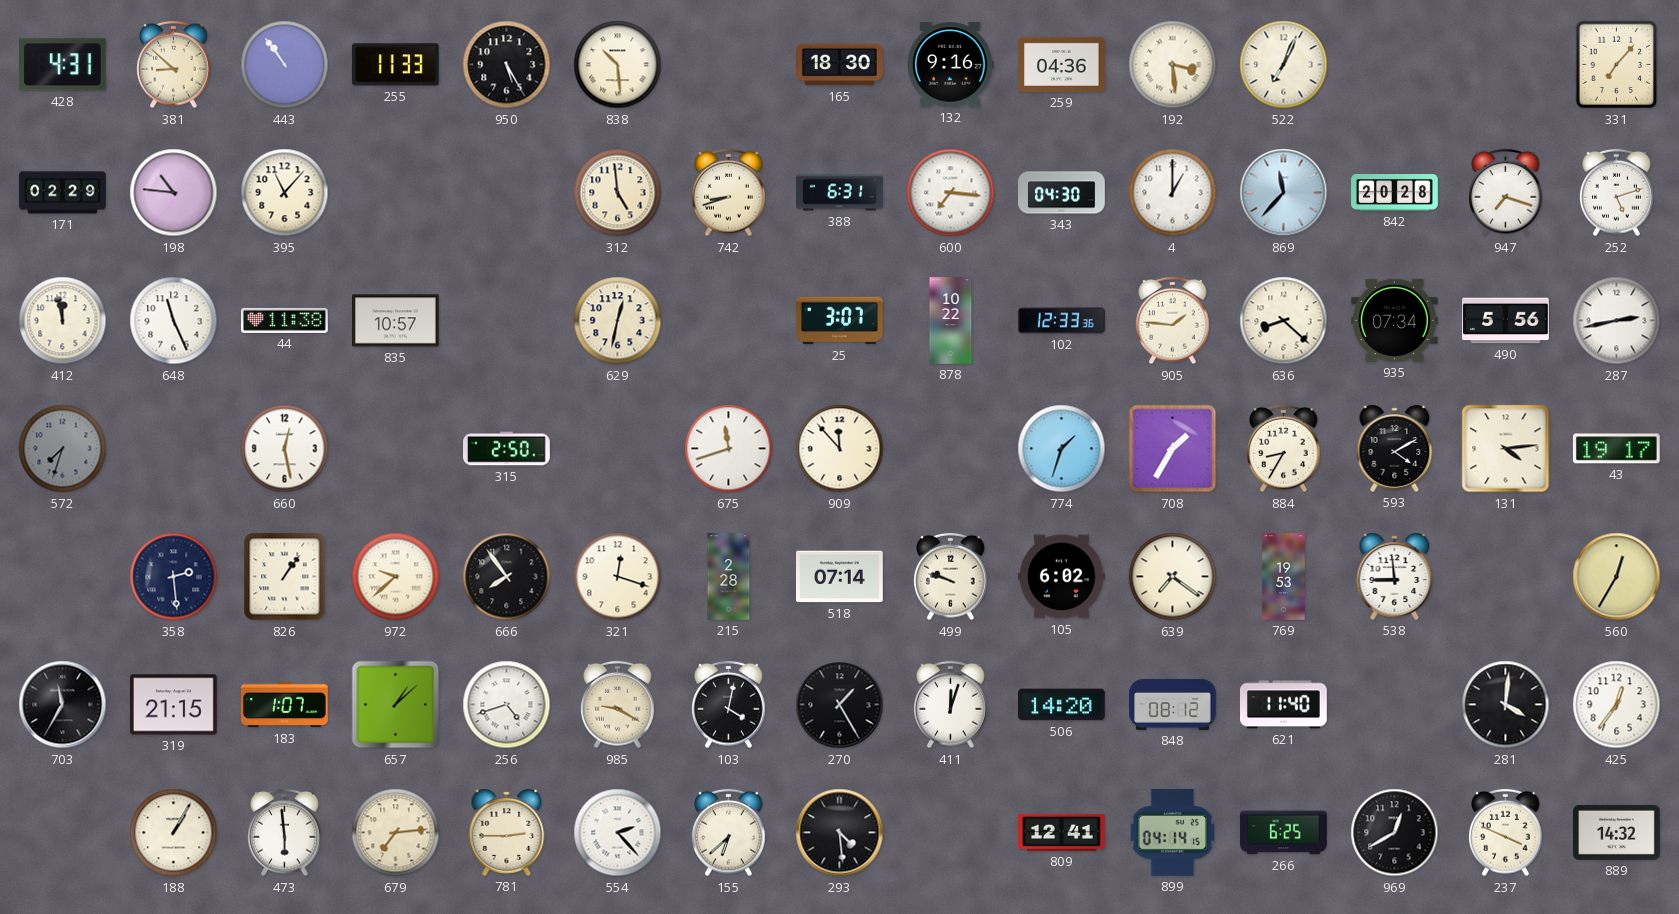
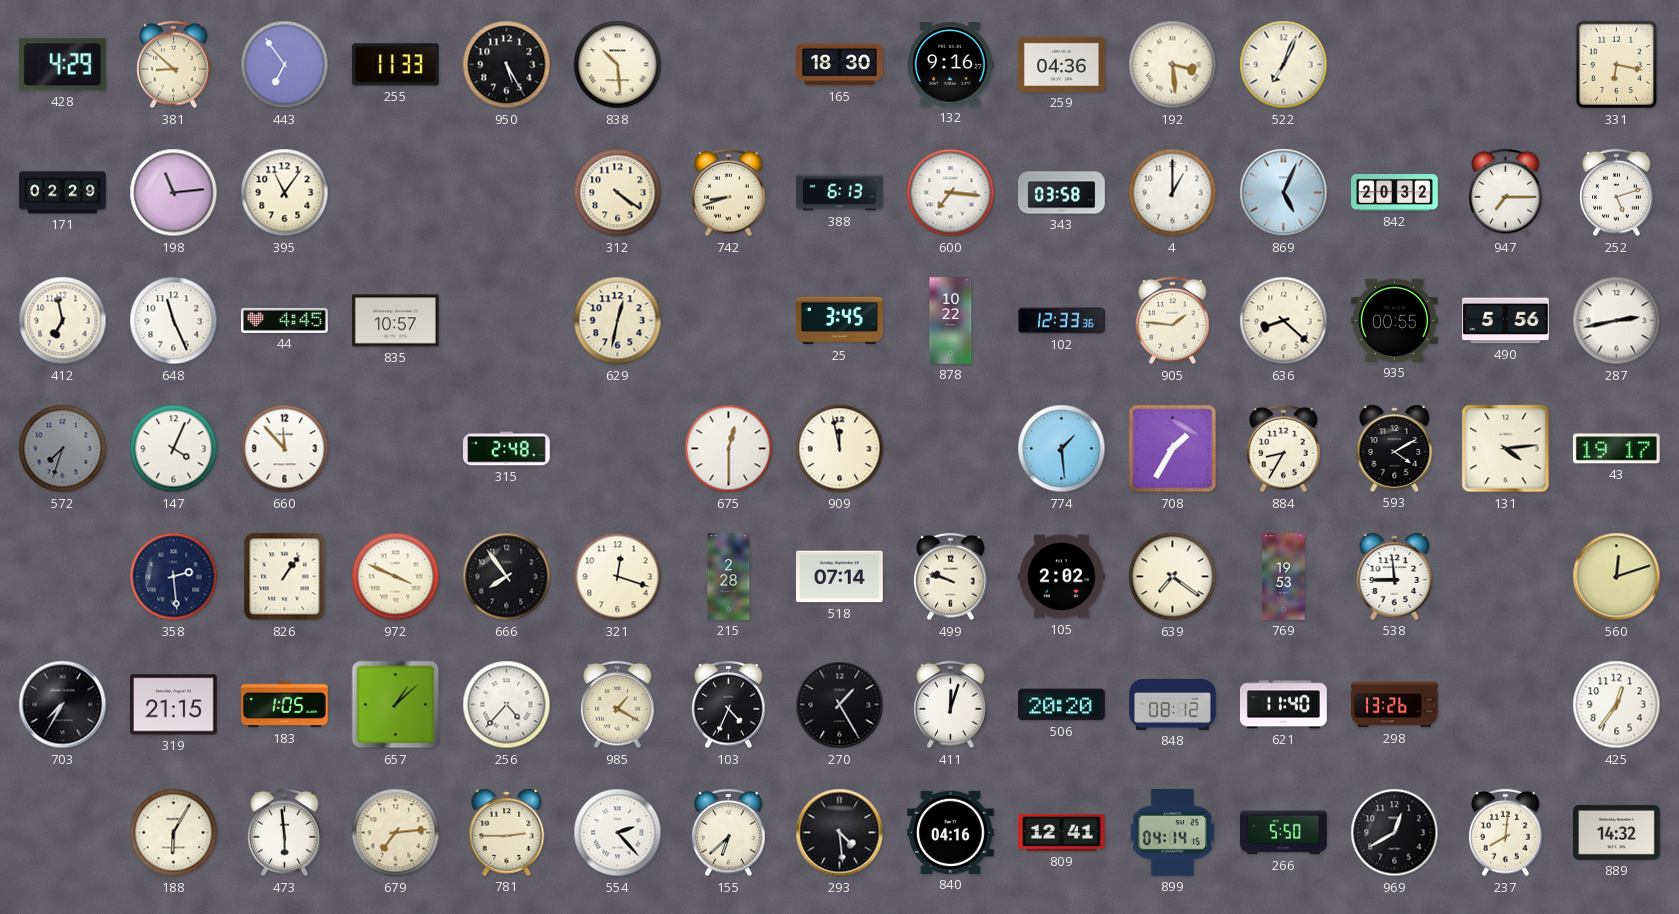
428: 4:31 -> 4:29
443: 10:54 -> 6:54
331: 7:07 -> 6:17
198: 10:46 -> 11:14
395: 11:07 -> 11:06
312: 4:59 -> 4:21
388: 6:31 -> 6:13
343: 04:30 -> 03:58
869: 11:37 -> 5:04
842: 20:28 -> 20:32
947: 7:18 -> 7:15
412: 11:58 -> 6:58
44: 11:38 -> 4:45
25: 3:07 -> 3:45
935: 07:34 -> 00:55
147: none -> 4:04
660: 12:28 -> 11:53
315: 2:50 -> 2:48
675: 11:42 -> 12:30
909: 11:53 -> 11:58
774: 1:33 -> 1:29
972: 9:38 -> 3:49
105: 6:02 -> 2:02
560: 12:35 -> 12:12
703: 11:35 -> 7:35
183: 1:07 -> 1:05
256: 4:42 -> 4:37
985: 9:20 -> 1:20
103: 4:02 -> 4:34
506: 14:20 -> 20:20
298: none -> 13:26
281: 4:01 -> none
188: 1:05 -> 6:05
840: none -> 04:16
266: 6:25 -> 5:50
237: 3:49 -> 8:01
